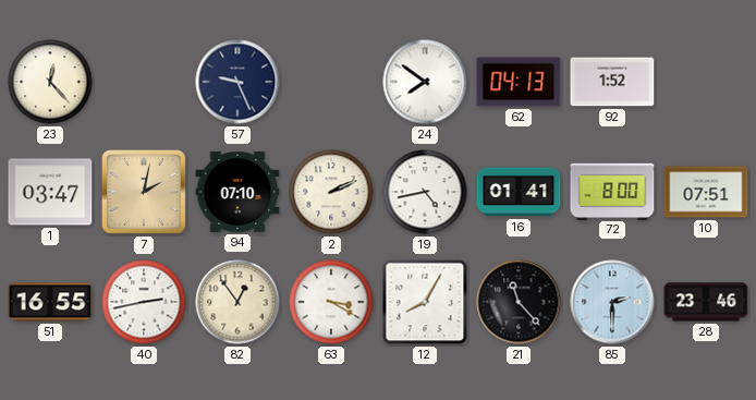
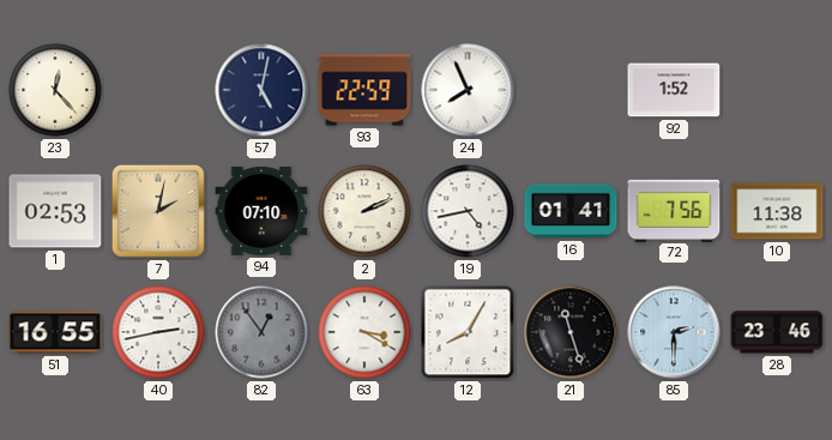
57: 9:26 -> 5:02
93: none -> 22:59
24: 7:51 -> 7:56
62: 04:13 -> none
1: 03:47 -> 02:53
72: 8:00 -> 7:56
10: 07:51 -> 11:38
82 dial: cream -> grey
21: 11:23 -> 11:27
